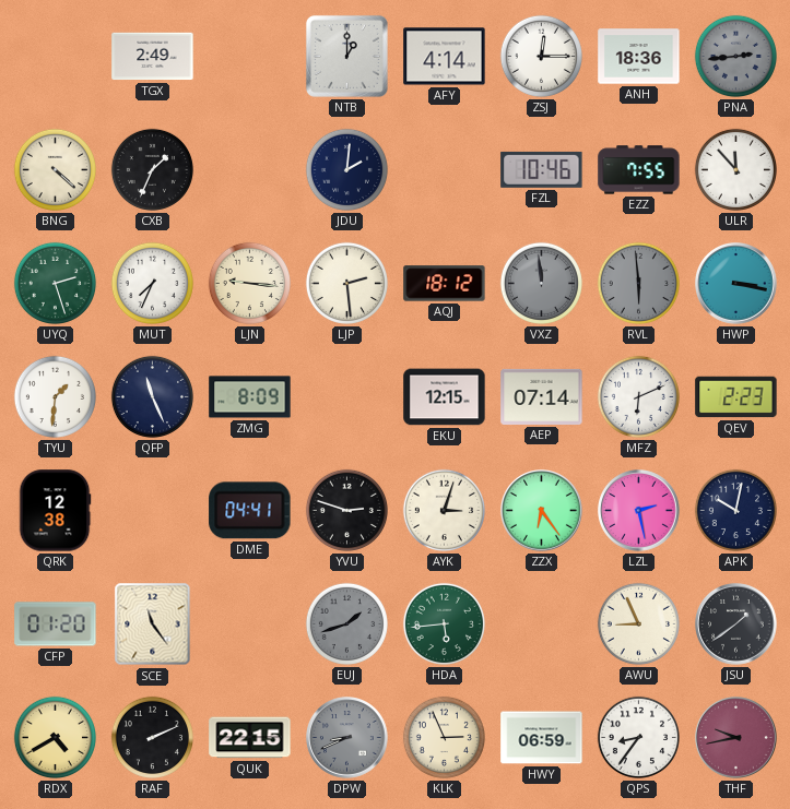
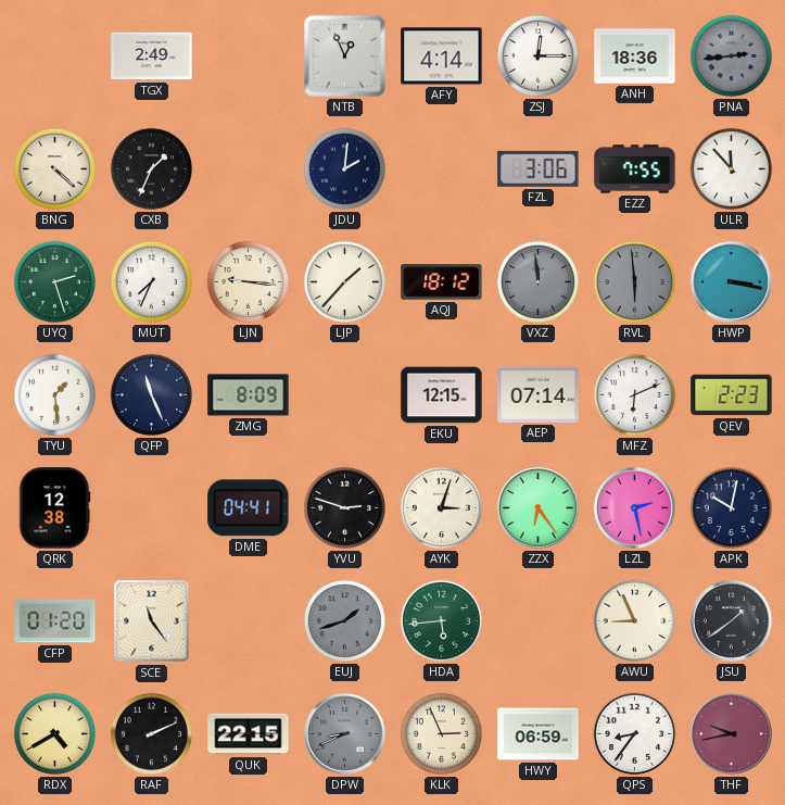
NTB: 1:00 -> 12:56
FZL: 10:46 -> 3:06
LJP: 2:29 -> 1:37
TYU: 1:31 -> 1:29
